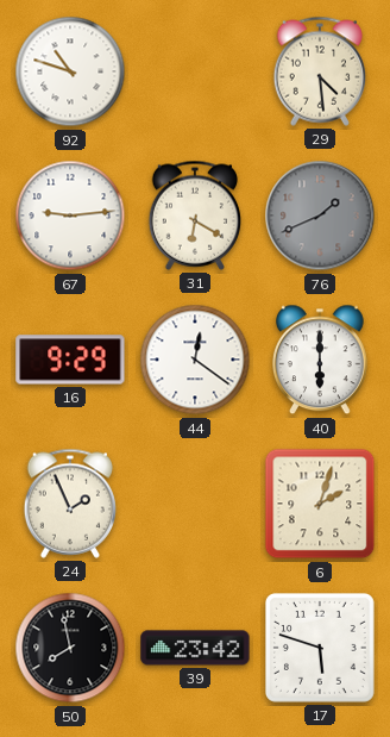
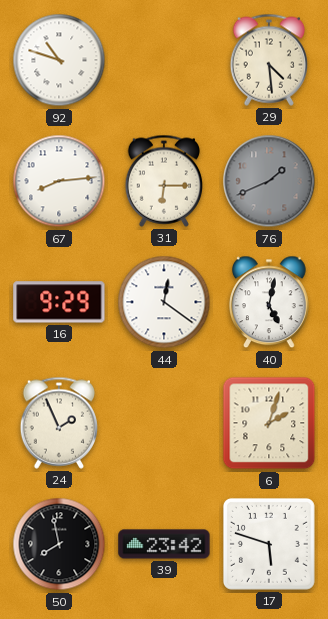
67: 9:14 -> 8:14
31: 6:20 -> 6:15
40: 6:00 -> 5:02
